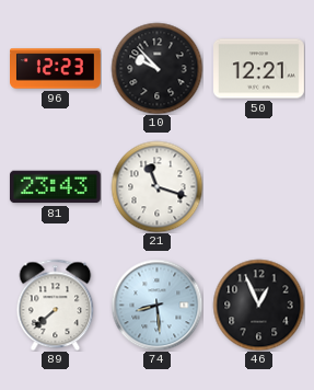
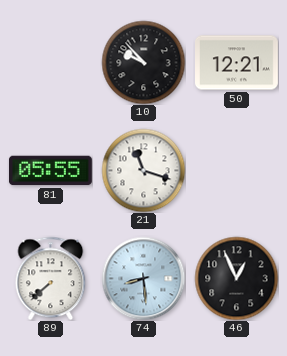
96: 12:23 -> none
81: 23:43 -> 05:55
